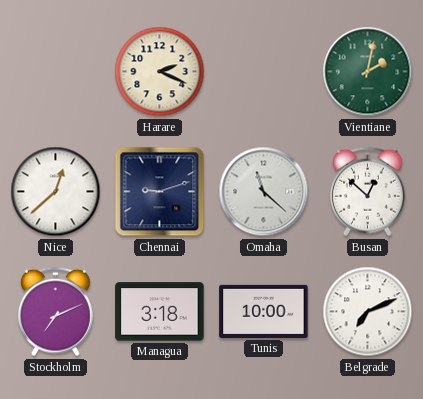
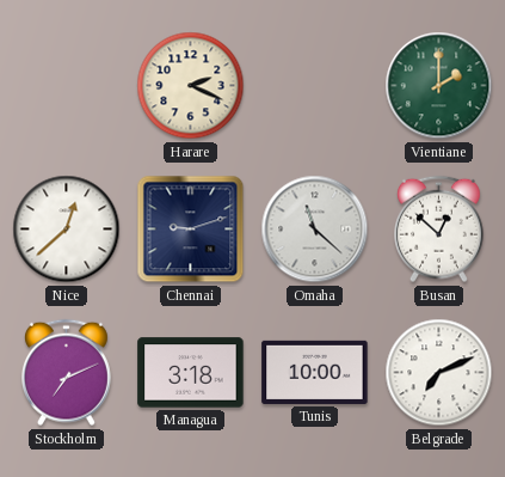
Vientiane: 2:02 -> 2:00
